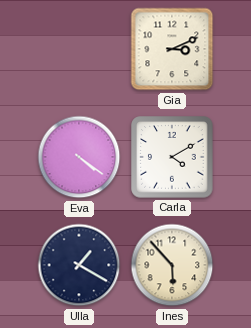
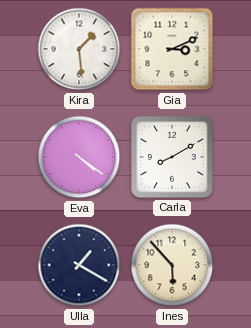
Kira: none -> 1:29
Carla: 4:10 -> 8:10
